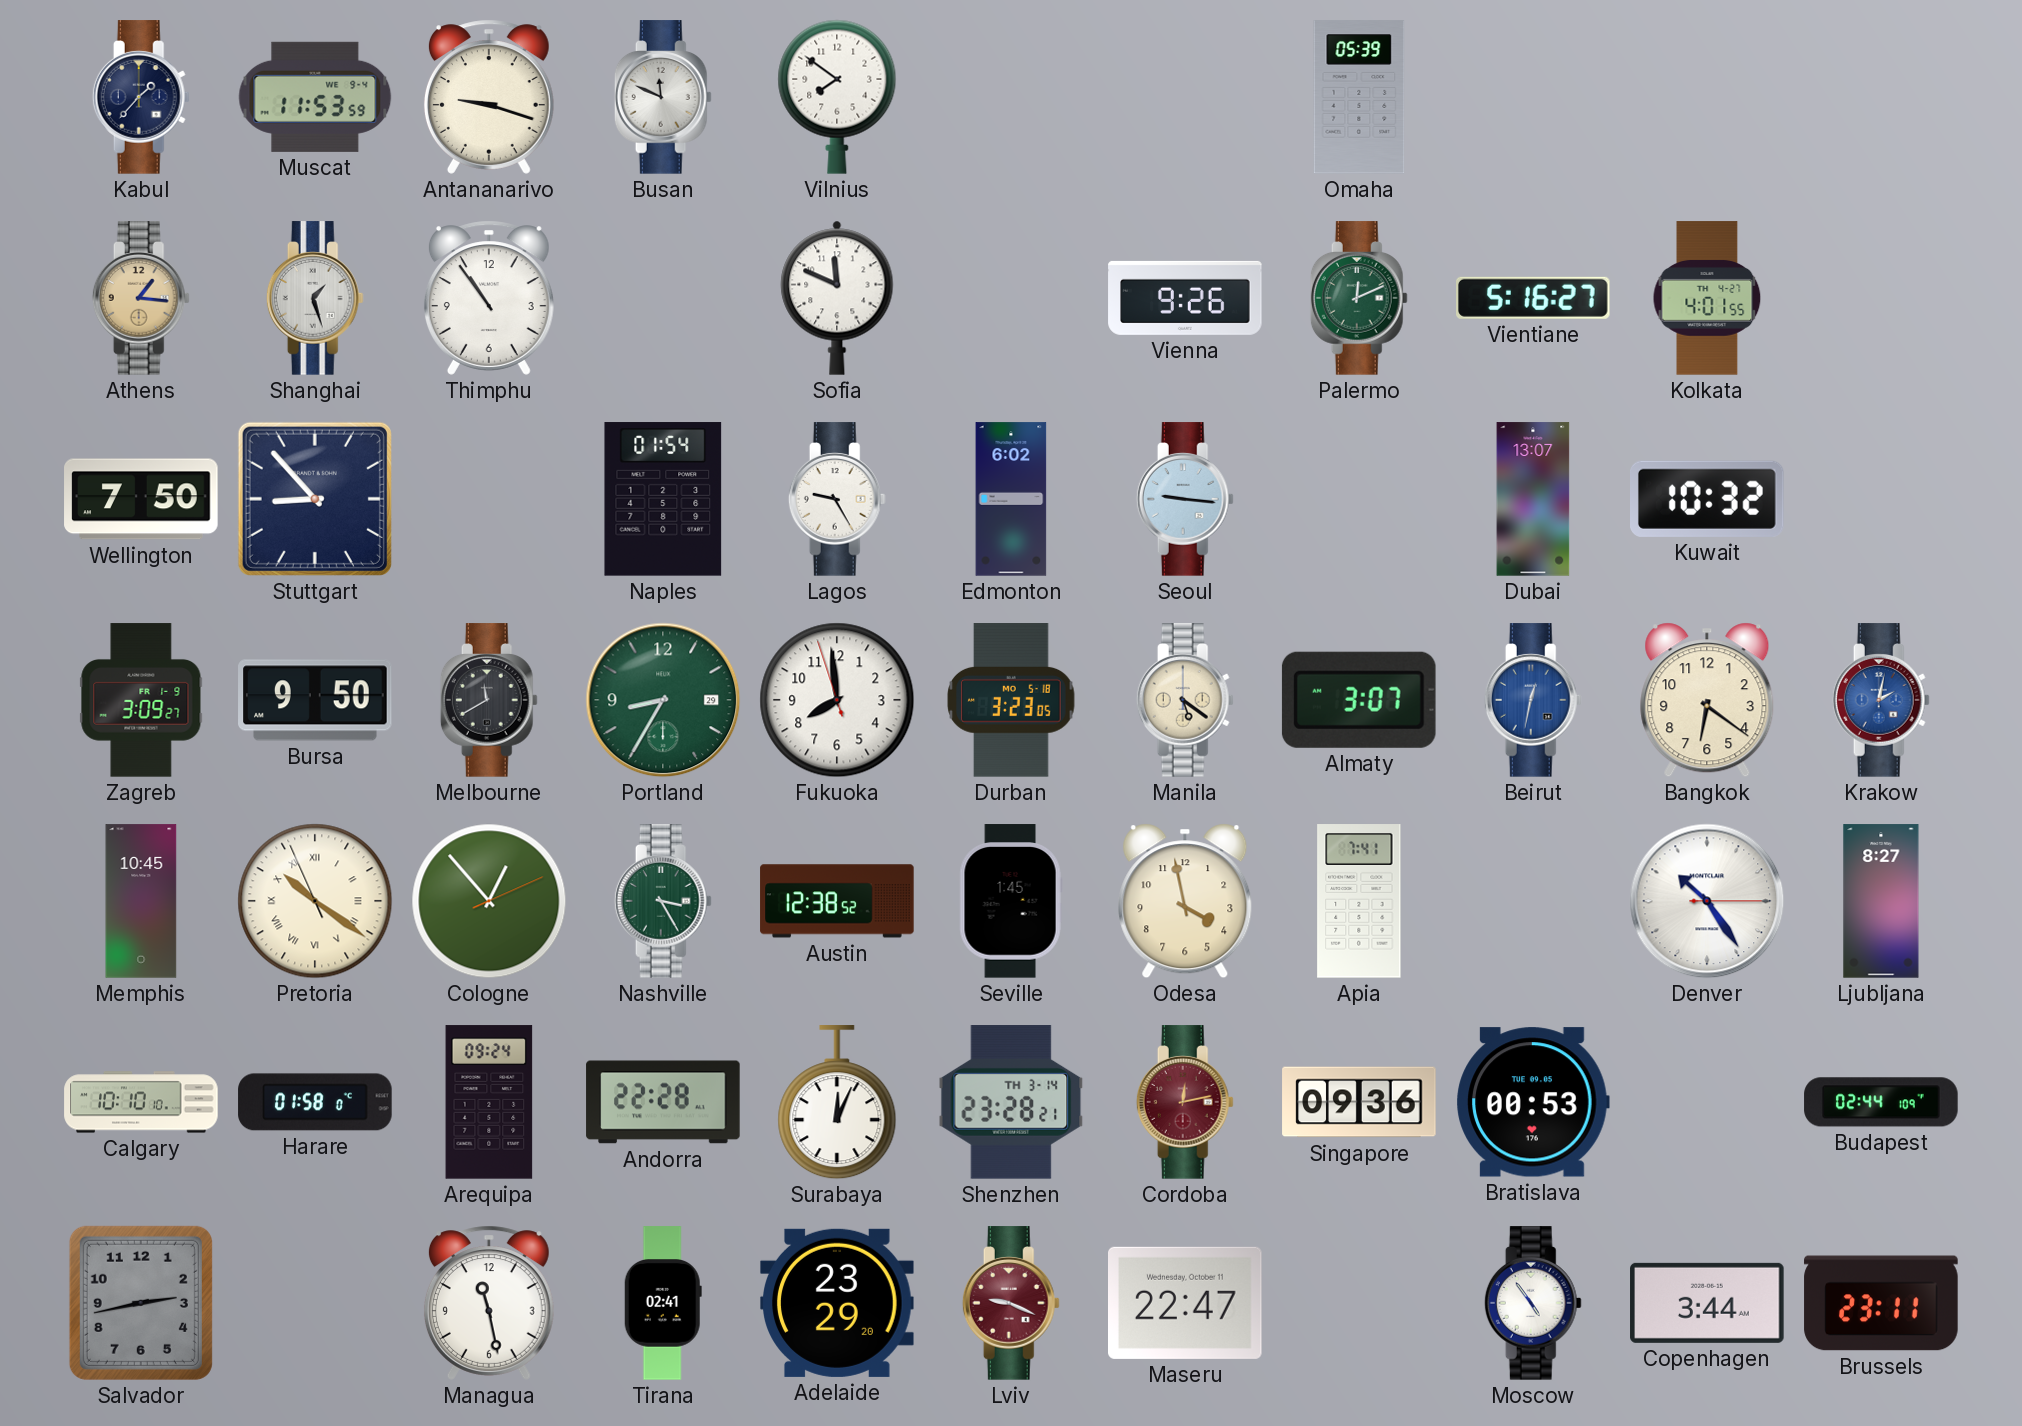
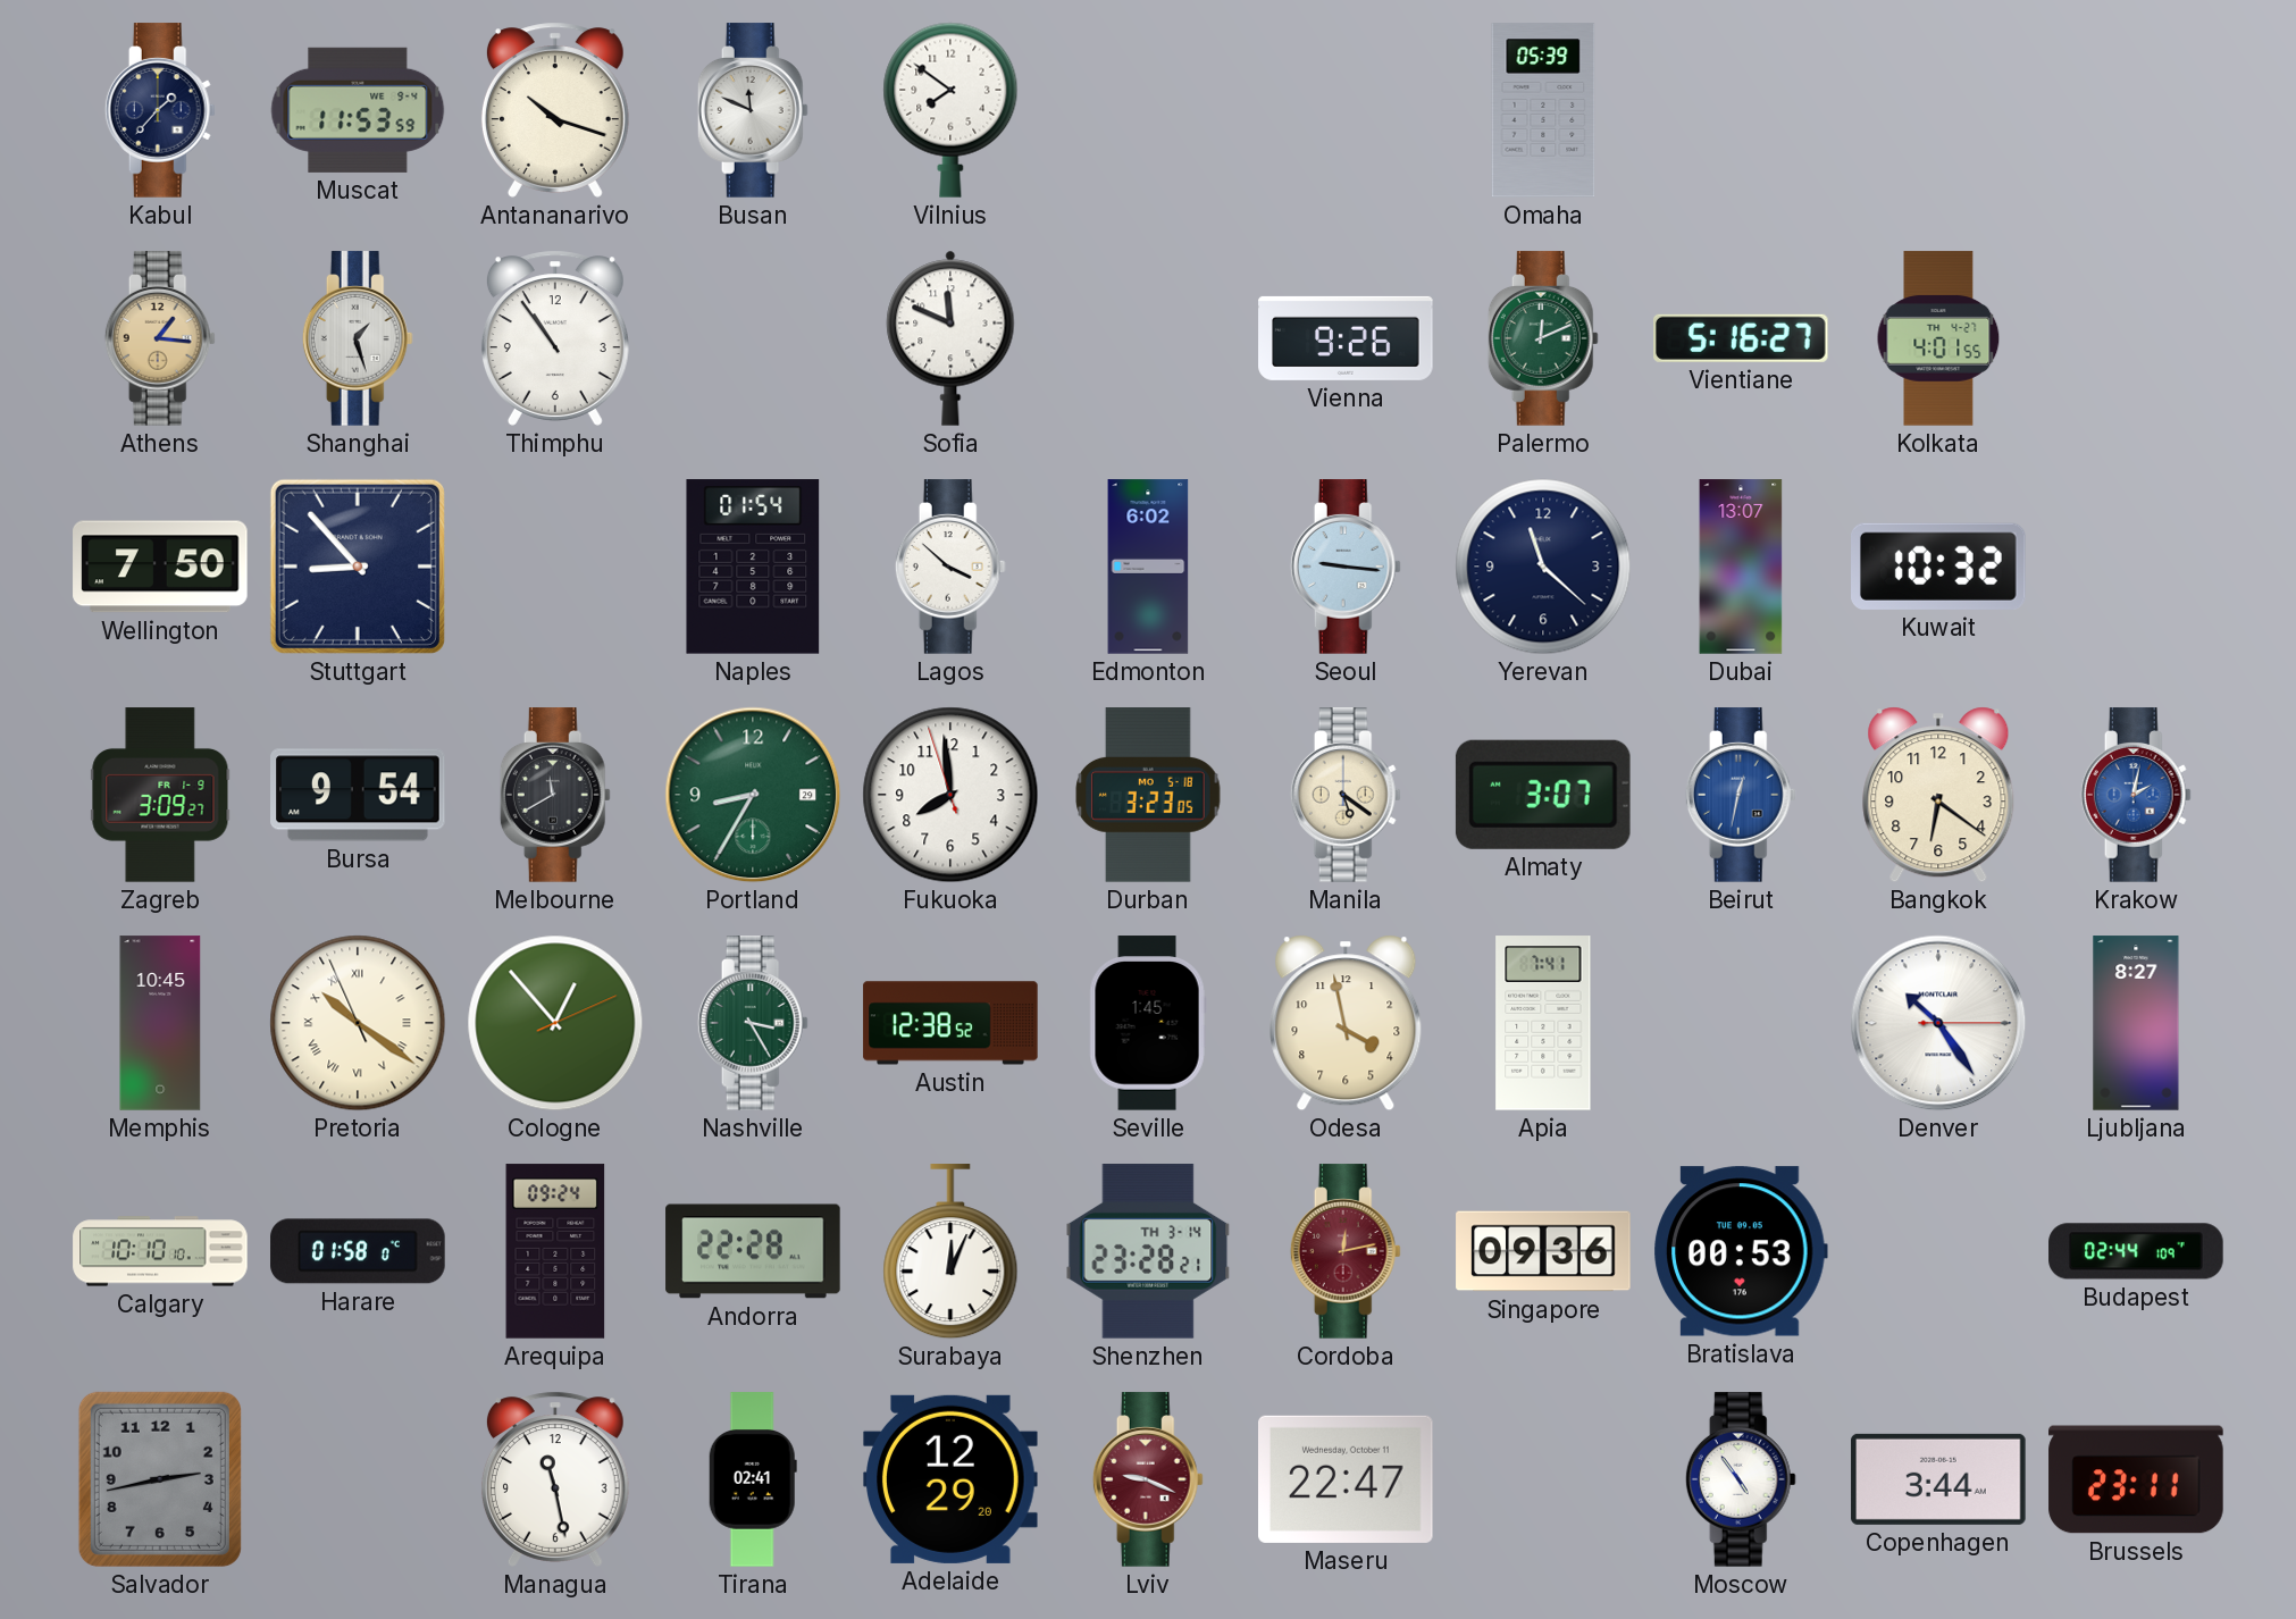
Antananarivo: 9:18 -> 10:18
Lagos: 9:25 -> 3:52
Yerevan: none -> 11:22
Bursa: 9:50 -> 9:54
Adelaide: 23:29 -> 12:29
